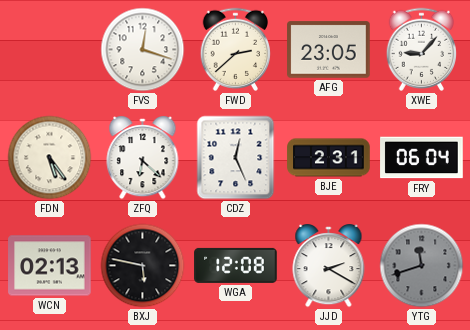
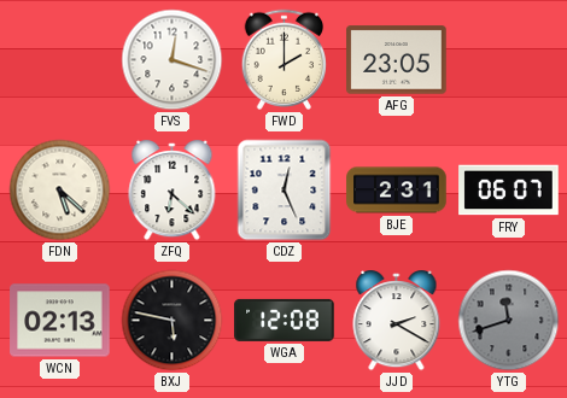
FWD: 2:38 -> 2:00
XWE: 9:07 -> none
FDN: 5:24 -> 5:22
FRY: 06:04 -> 06:07
